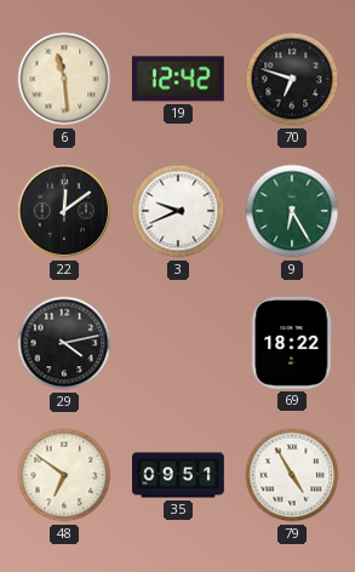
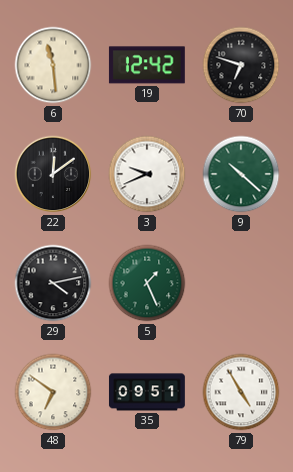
9: 6:25 -> 10:22
5: none -> 1:26
69: 18:22 -> none
